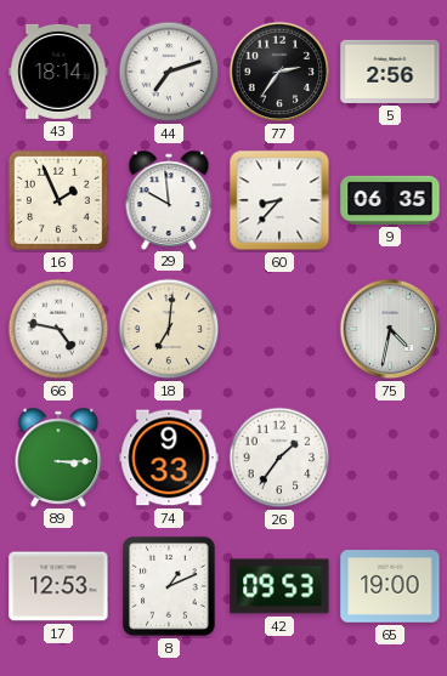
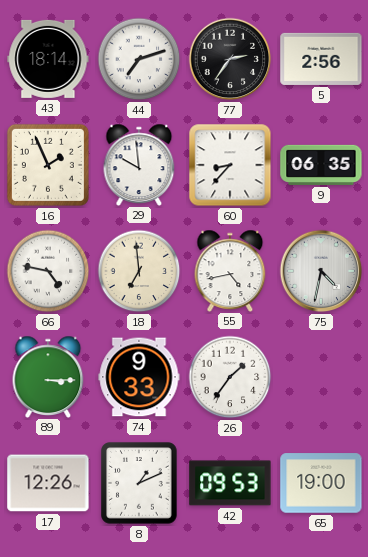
18: 7:01 -> 6:59
55: none -> 4:43
17: 12:53 -> 12:26
